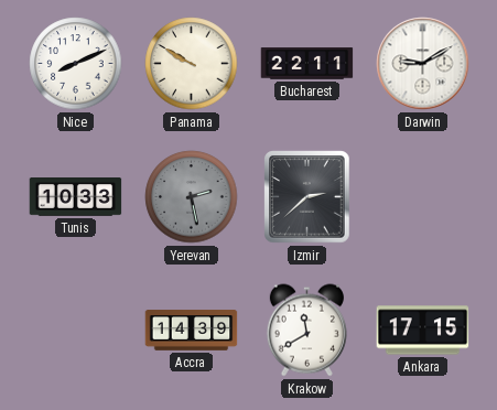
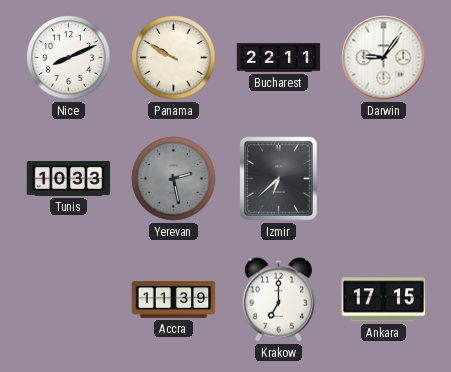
Darwin: 9:10 -> 9:06
Izmir: 2:38 -> 6:38
Accra: 14:39 -> 11:39
Krakow: 11:40 -> 7:00
